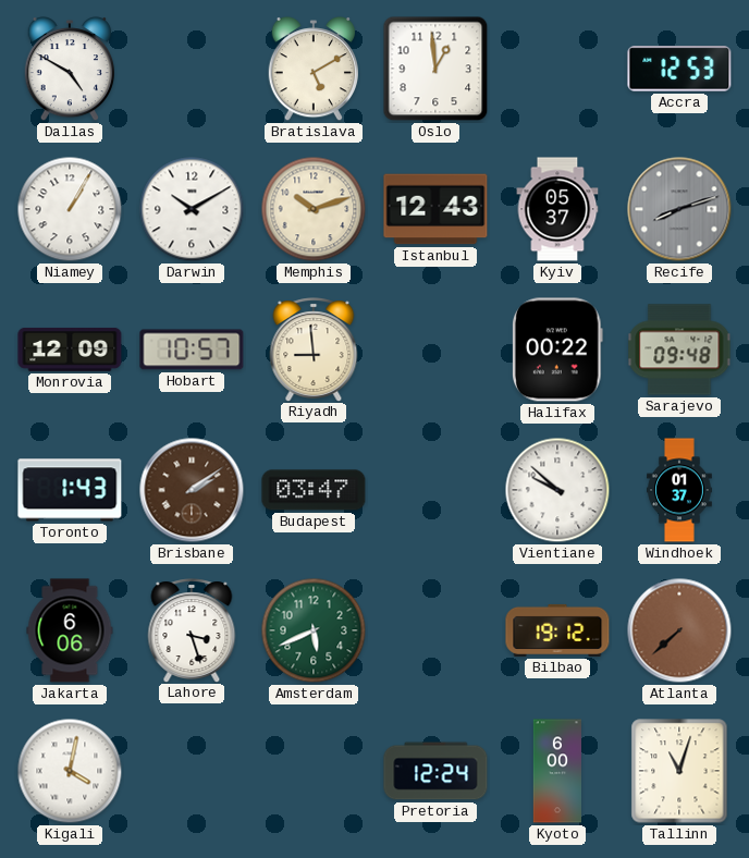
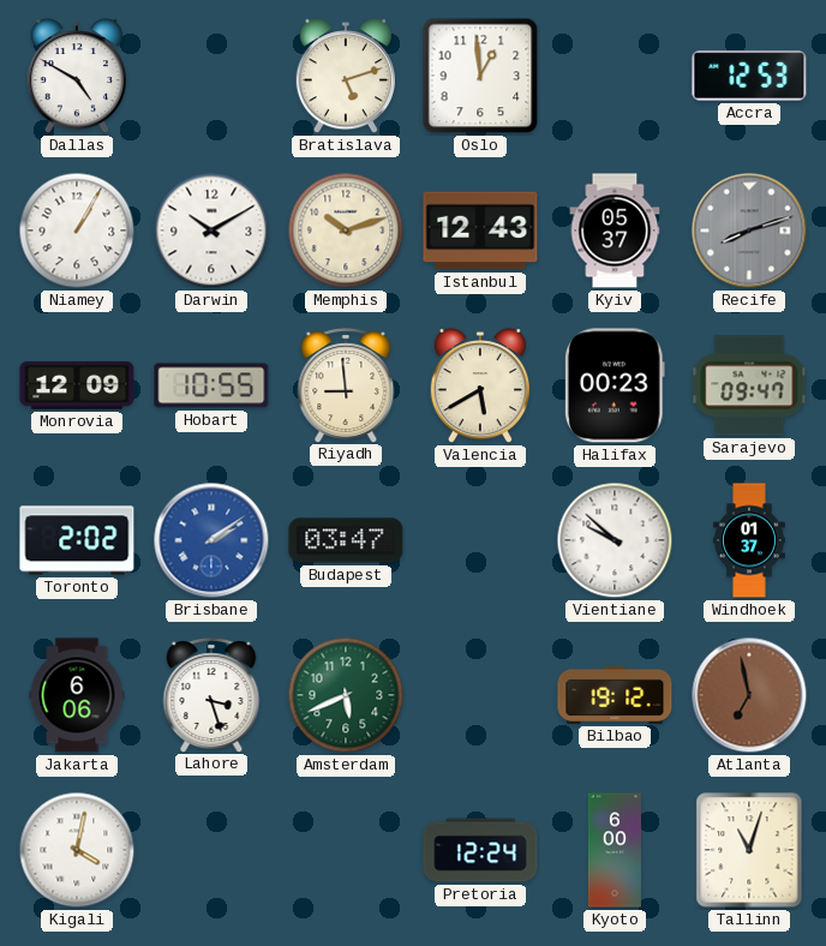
Bratislava: 5:10 -> 5:12
Hobart: 10:57 -> 10:55
Valencia: none -> 5:40
Halifax: 00:22 -> 00:23
Sarajevo: 09:48 -> 09:47
Toronto: 1:43 -> 2:02
Brisbane dial: brown -> blue
Atlanta: 7:38 -> 6:58
